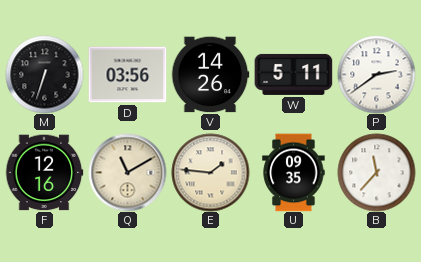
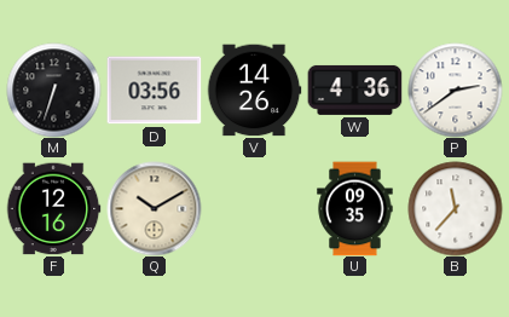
W: 5:11 -> 4:36
Q: 11:10 -> 10:10
E: 1:46 -> none
